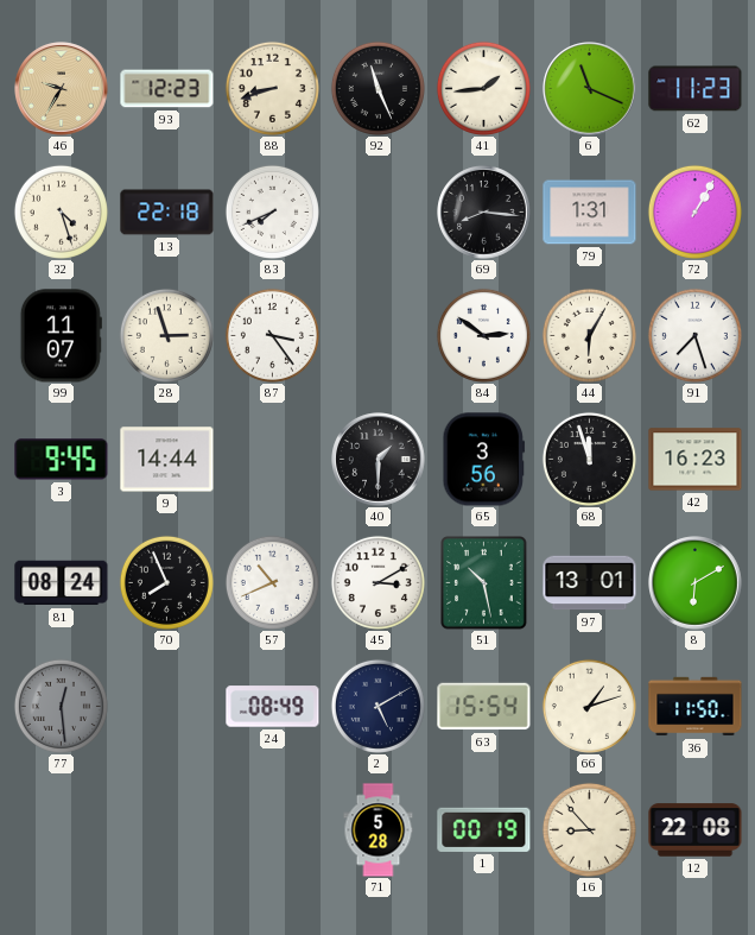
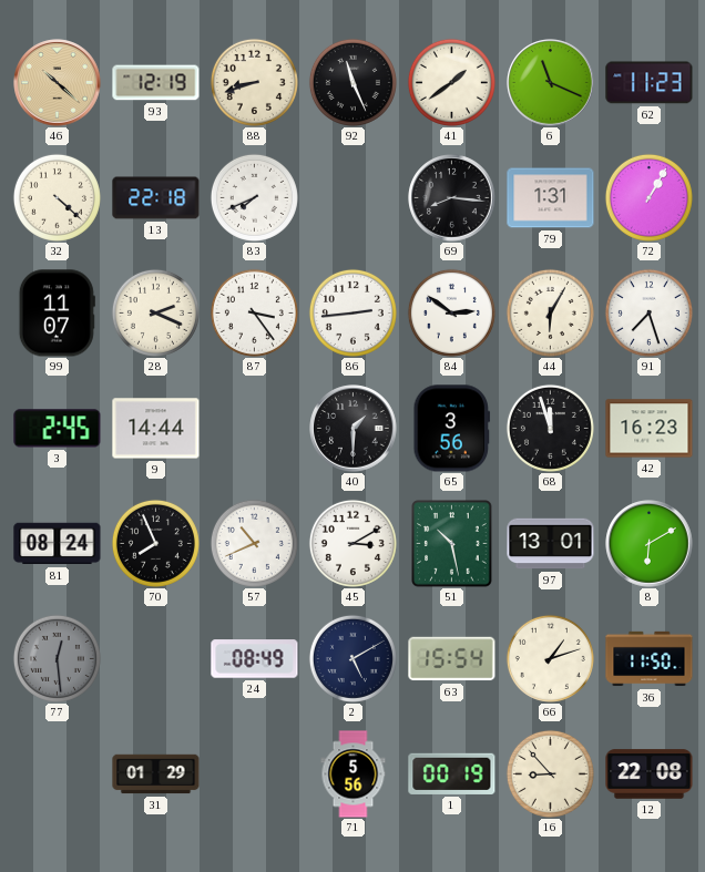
46: 9:35 -> 10:22
93: 12:23 -> 12:19
41: 1:44 -> 1:39
32: 4:27 -> 4:22
28: 2:57 -> 2:19
86: none -> 2:44
3: 9:45 -> 2:45
31: none -> 01:29
71: 5:28 -> 5:56
